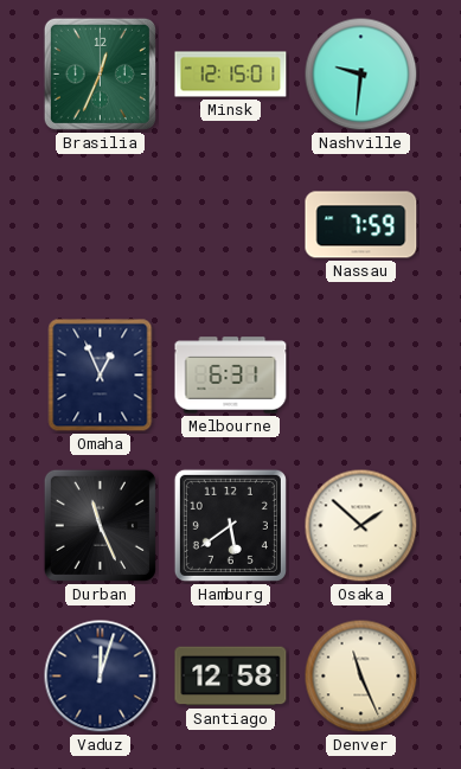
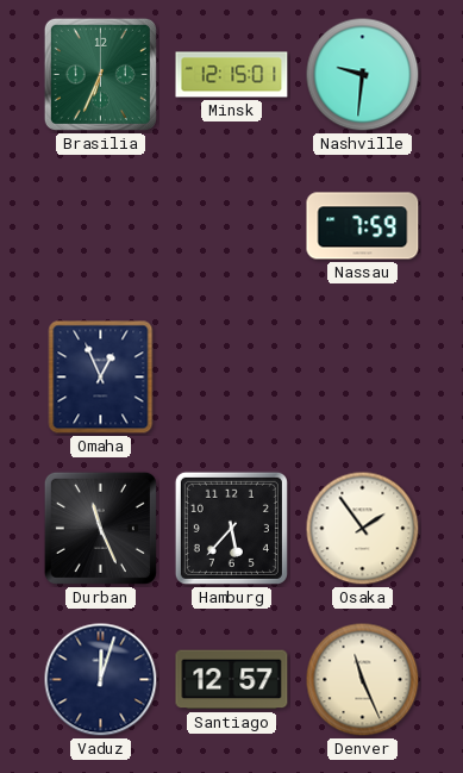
Brasilia: 12:34 -> 6:34
Melbourne: 6:31 -> none
Hamburg: 5:39 -> 5:37
Osaka: 1:52 -> 1:54
Santiago: 12:58 -> 12:57
